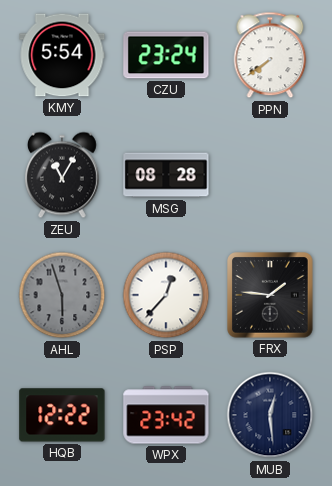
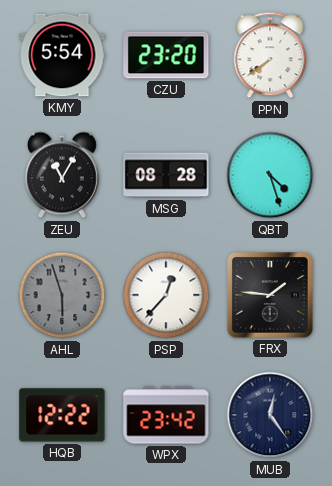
CZU: 23:24 -> 23:20
QBT: none -> 4:27
MUB: 12:29 -> 12:24
